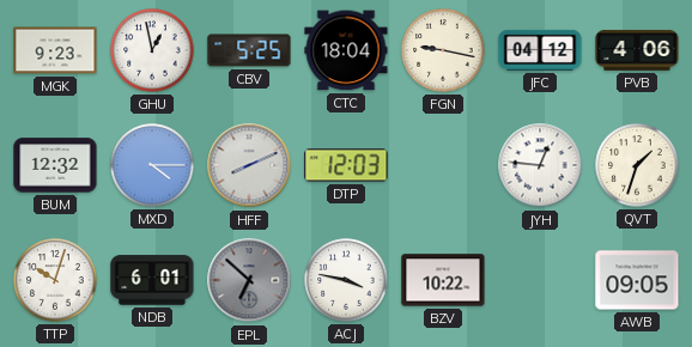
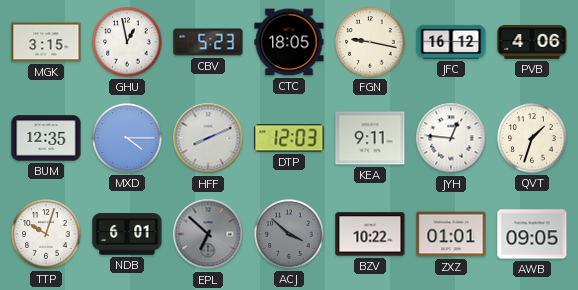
MGK: 9:23 -> 3:15
CBV: 5:25 -> 5:23
CTC: 18:04 -> 18:05
JFC: 04:12 -> 16:12
BUM: 12:32 -> 12:35
KEA: none -> 9:11
ACJ: 3:47 -> 3:52
ACJ dial: white -> grey
ZXZ: none -> 01:01
